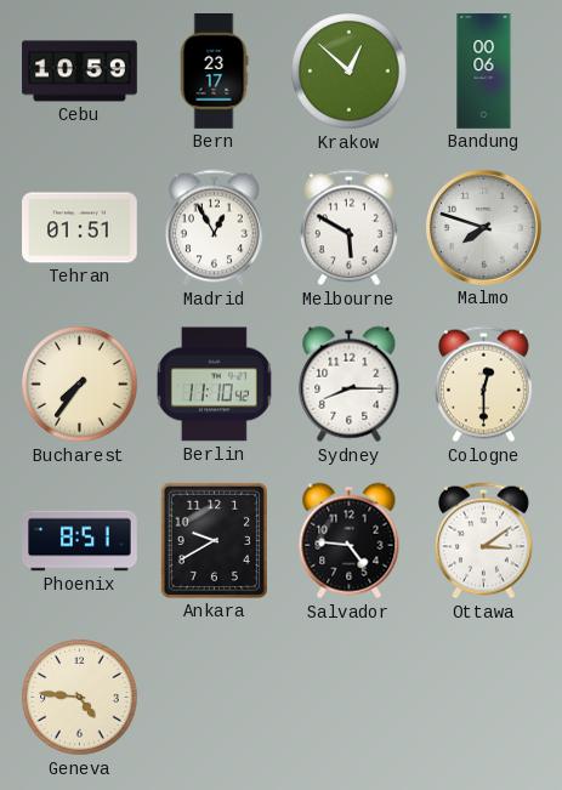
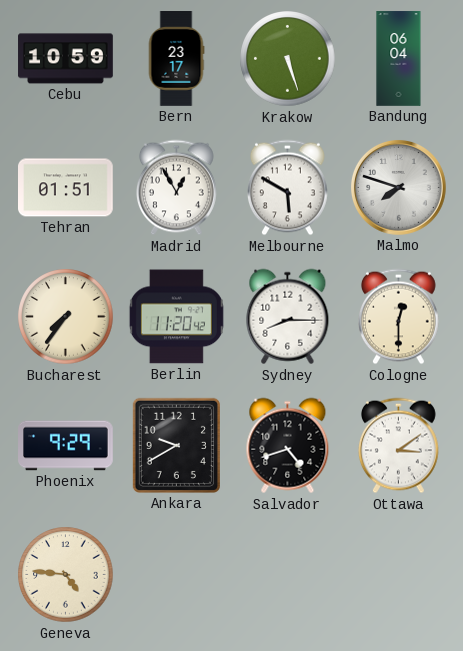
Krakow: 12:52 -> 5:27
Bandung: 00:06 -> 06:04
Berlin: 11:10 -> 11:20
Phoenix: 8:51 -> 9:29
Salvador: 4:46 -> 4:42
